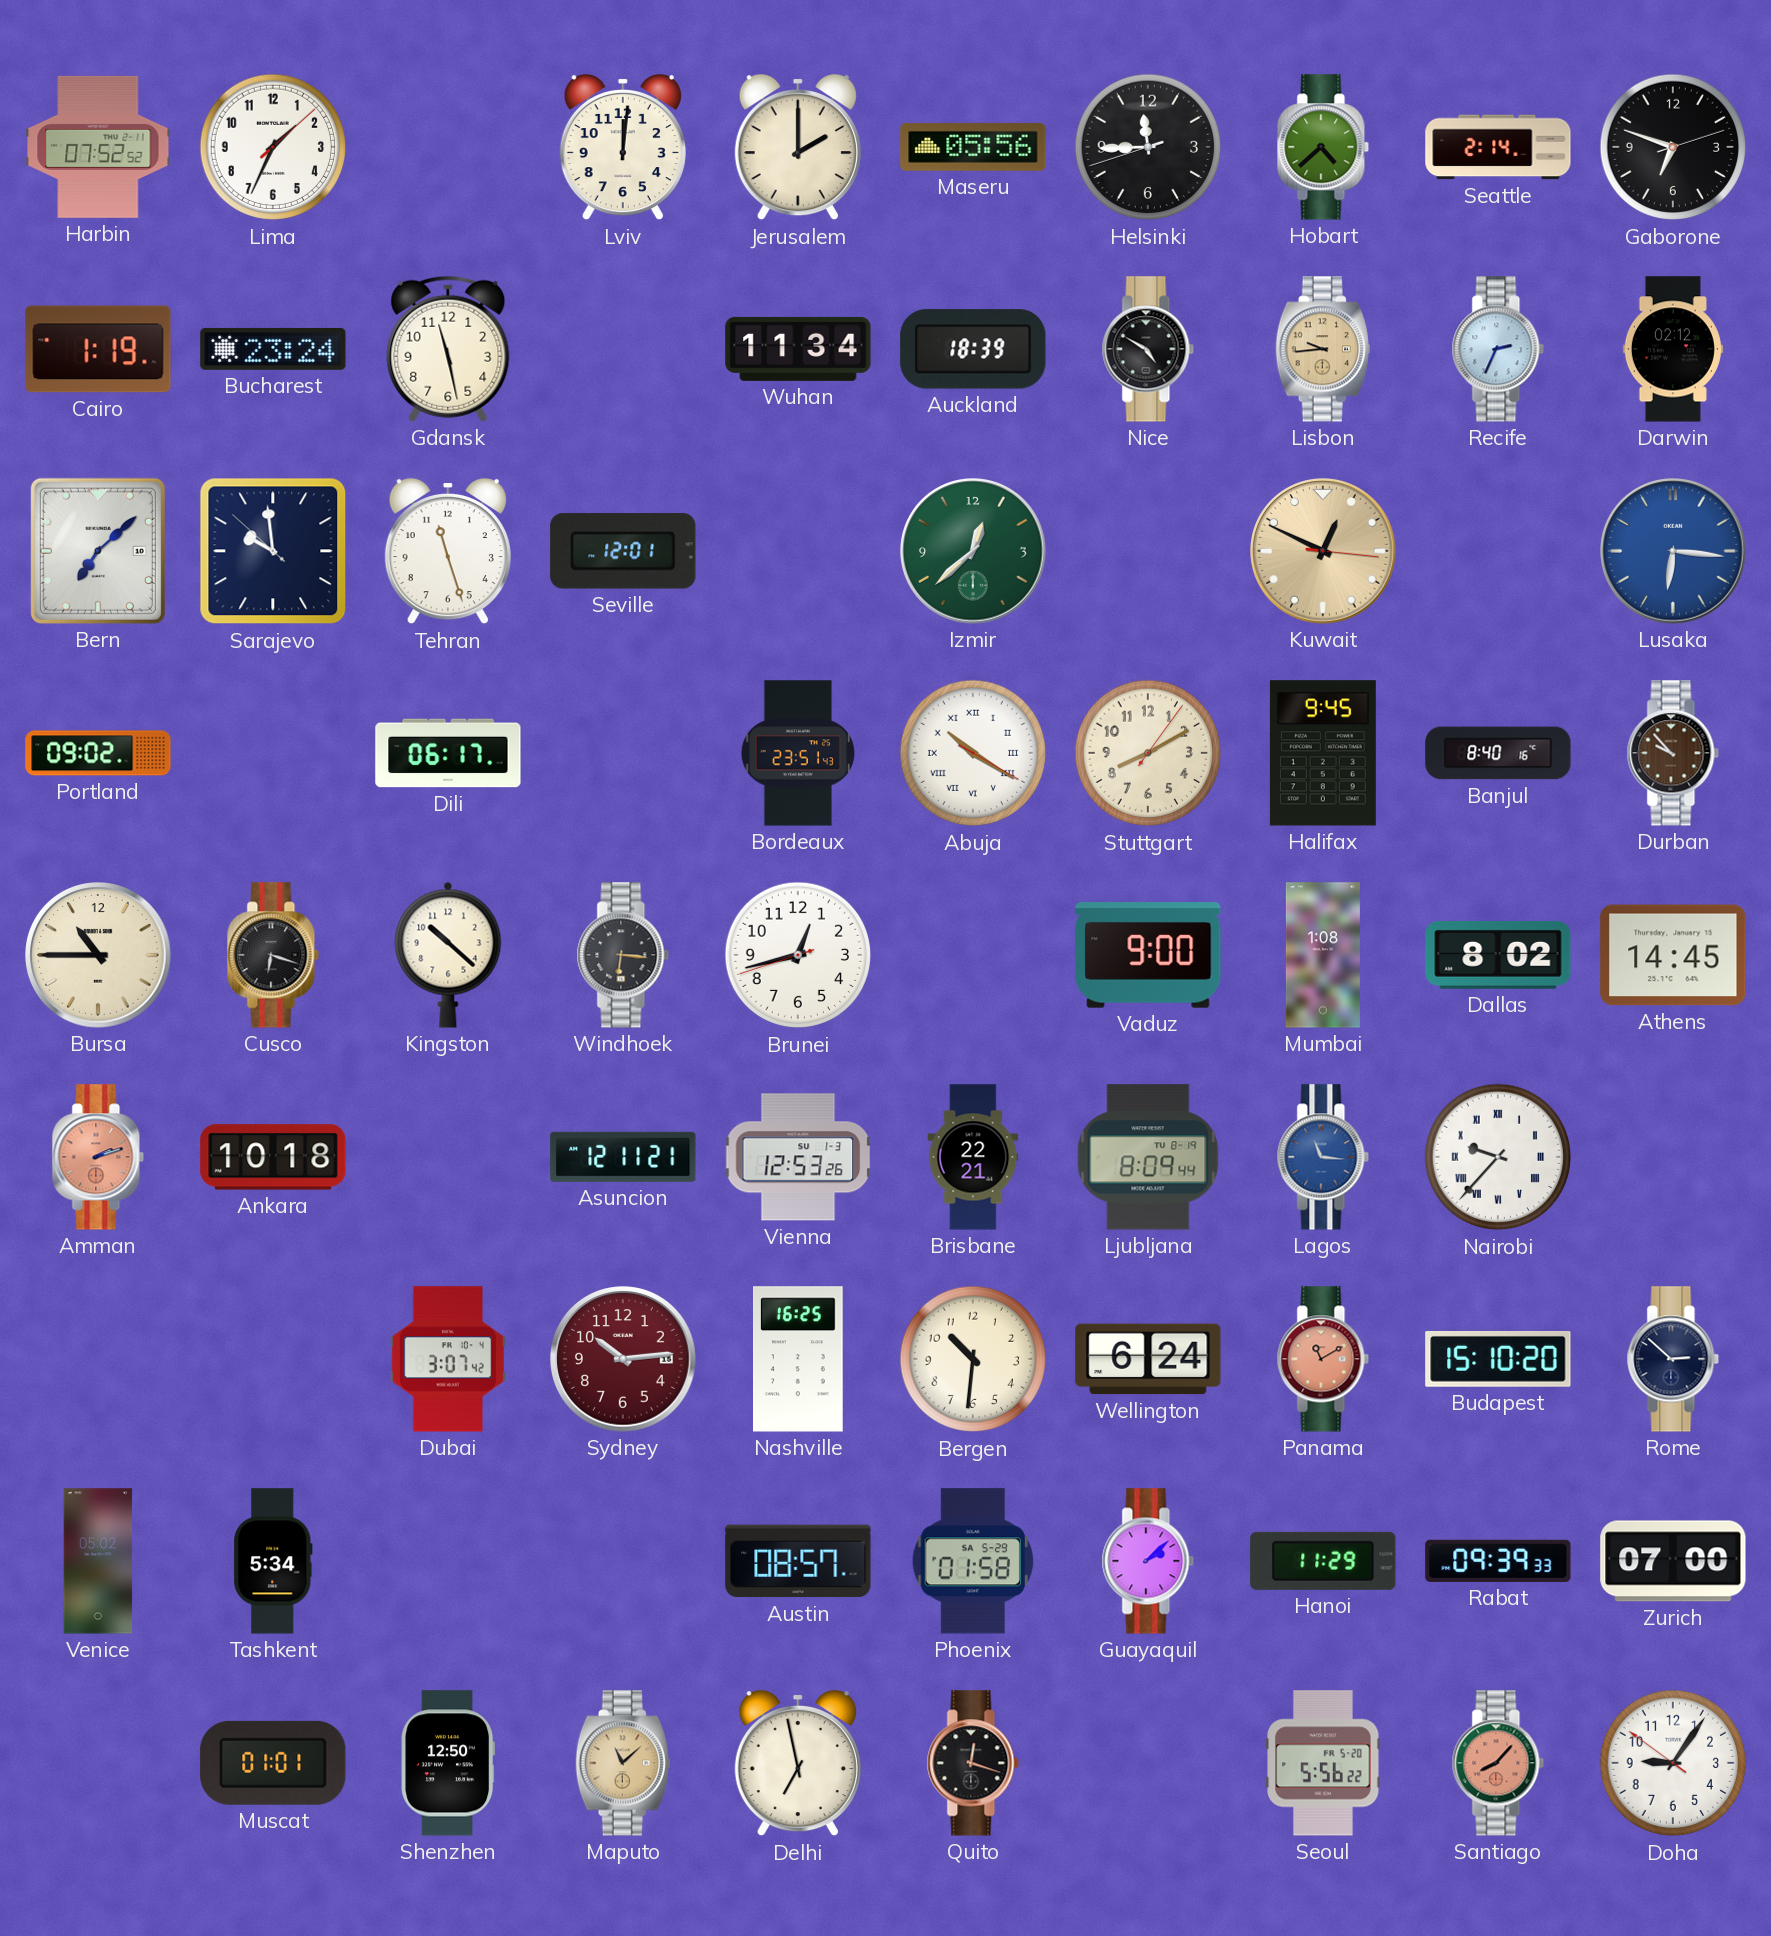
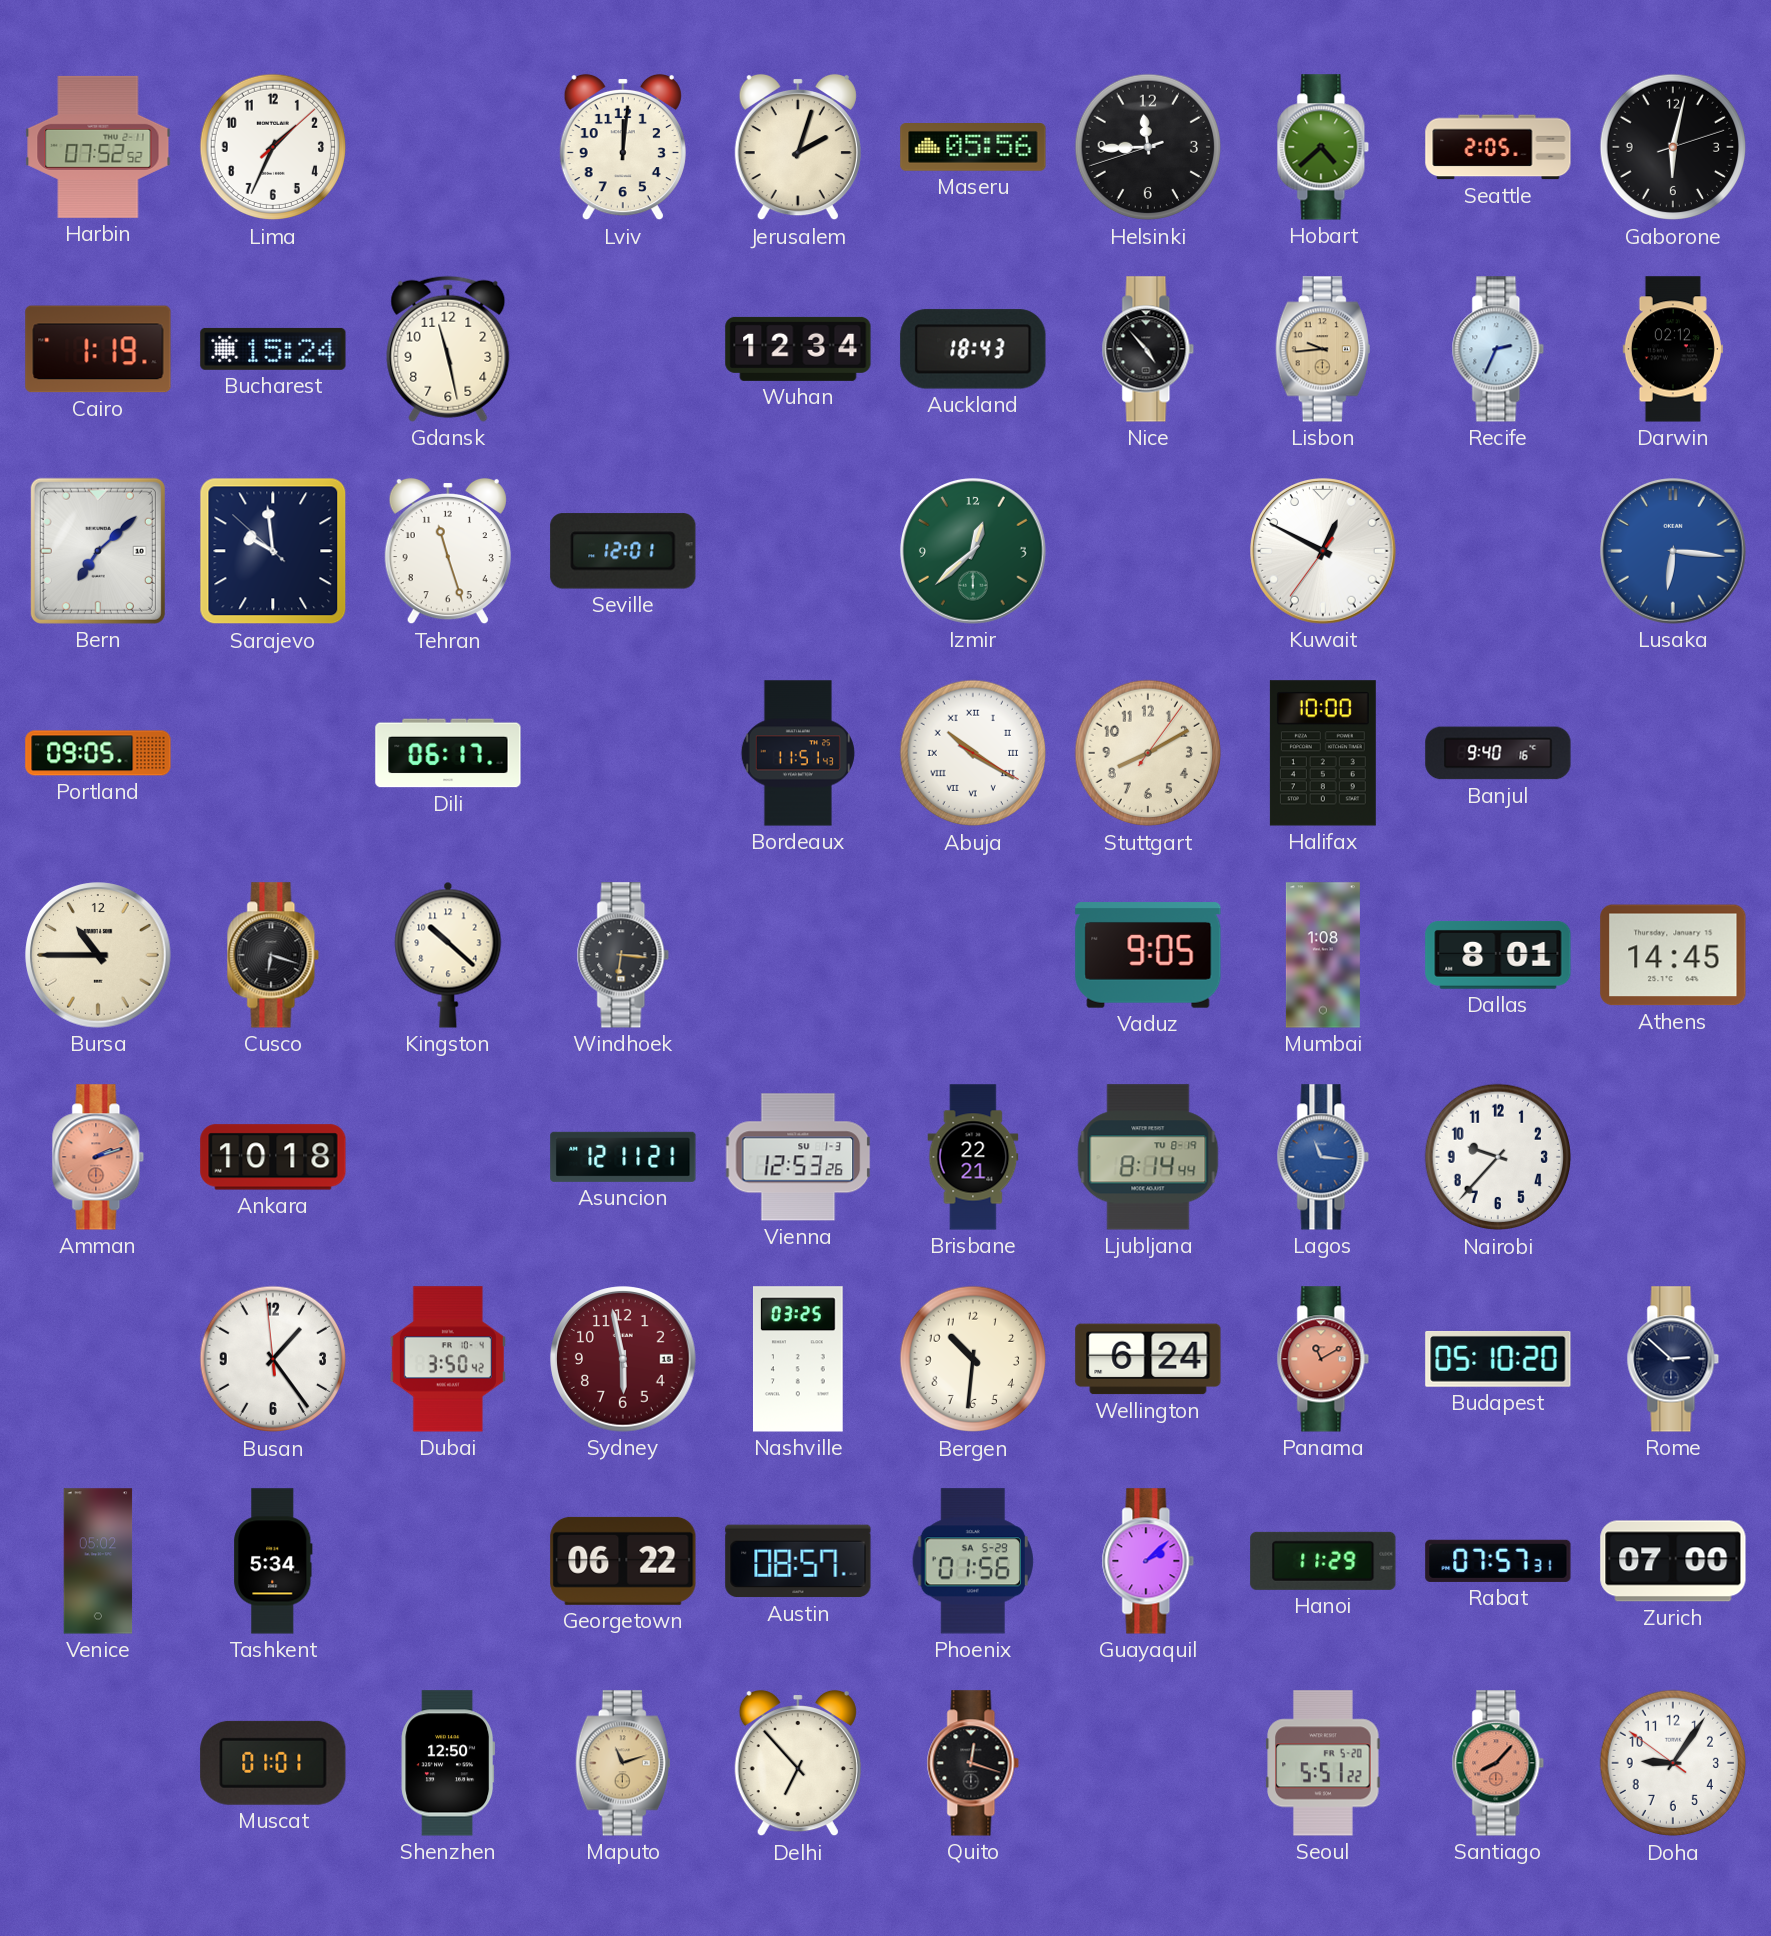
Jerusalem: 2:00 -> 2:03
Seattle: 2:14 -> 2:05
Gaborone: 6:48 -> 6:02
Bucharest: 23:24 -> 15:24
Wuhan: 11:34 -> 12:34
Auckland: 18:39 -> 18:43
Nice: 4:50 -> 4:53
Kuwait: 12:49:16 -> 12:49:36
Kuwait dial: champagne -> white
Portland: 09:02 -> 09:05
Bordeaux: 23:51 -> 11:51
Halifax: 9:45 -> 10:00
Banjul: 8:40 -> 9:40
Durban: 9:53 -> none
Brunei: 12:42 -> none
Vaduz: 9:00 -> 9:05
Dallas: 8:02 -> 8:01
Ljubljana: 8:09 -> 8:14
Nairobi numerals: Roman -> Arabic
Busan: none -> 1:23
Dubai: 3:07 -> 3:50
Sydney: 10:14 -> 5:58
Nashville: 16:25 -> 03:25
Budapest: 15:10 -> 05:10
Georgetown: none -> 06:22
Phoenix: 01:58 -> 01:56
Rabat: 09:39 -> 07:57
Maputo: 11:08 -> 11:12
Delhi: 6:58 -> 6:53
Seoul: 5:56 -> 5:51
